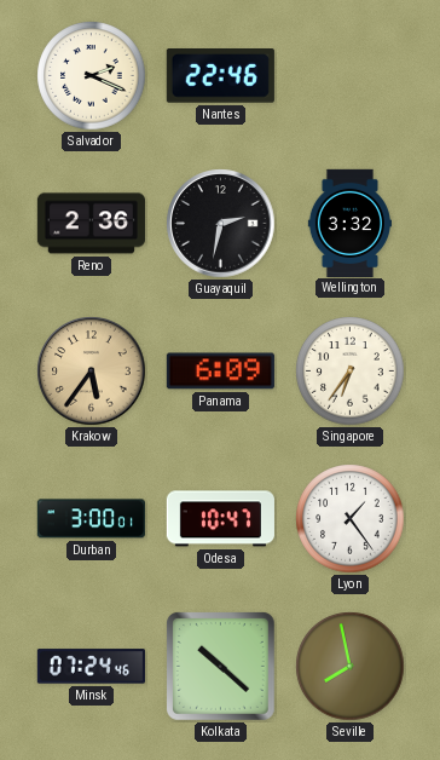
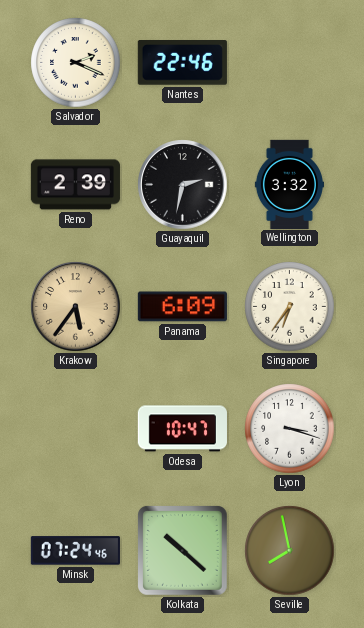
Reno: 2:36 -> 2:39
Durban: 3:00 -> none
Lyon: 1:24 -> 3:18
